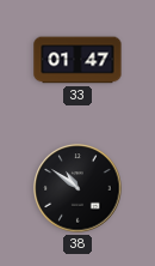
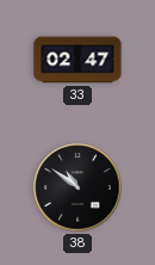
33: 01:47 -> 02:47
